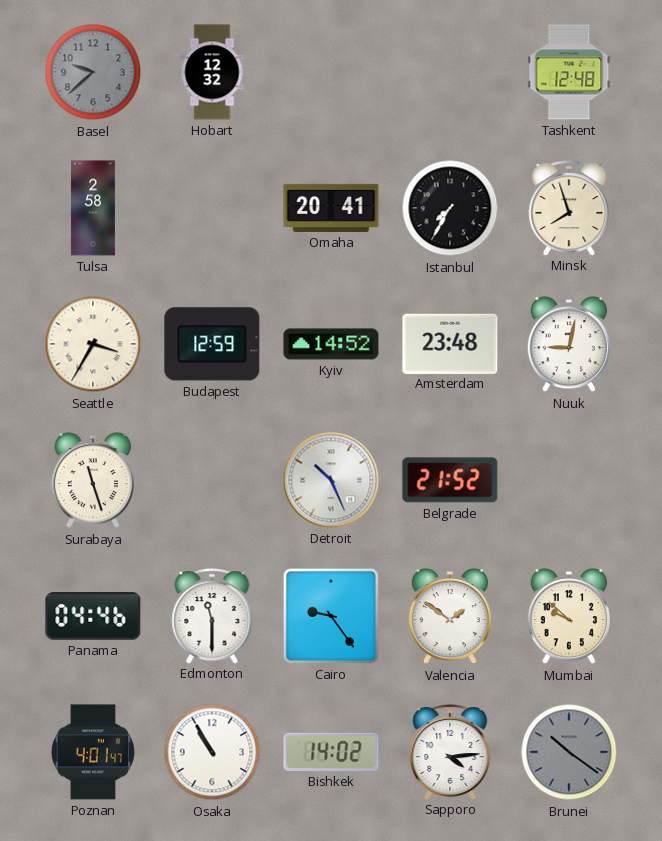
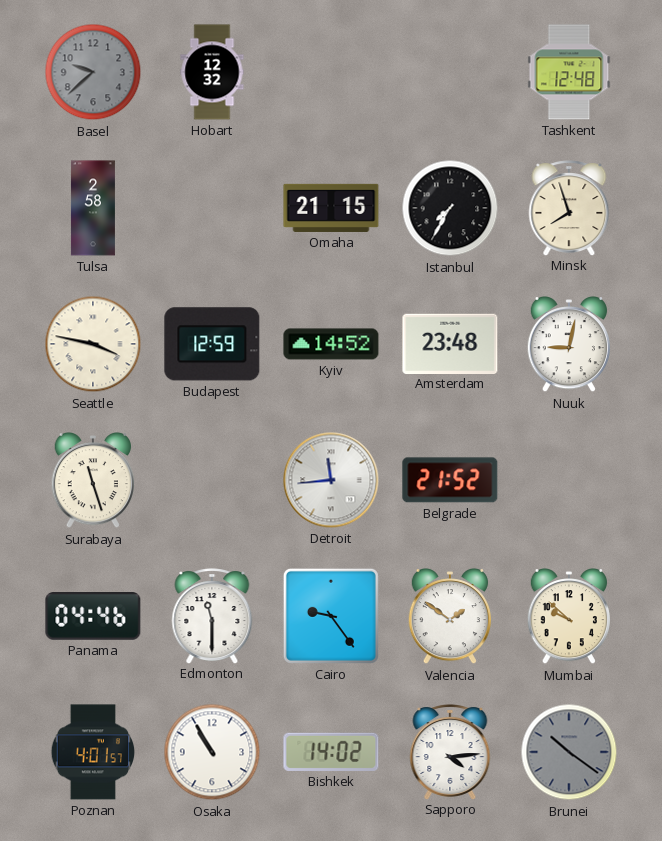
Omaha: 20:41 -> 21:15
Seattle: 3:35 -> 3:47
Detroit: 10:26 -> 11:44
Poznan: 4:01:47 -> 4:01:57
